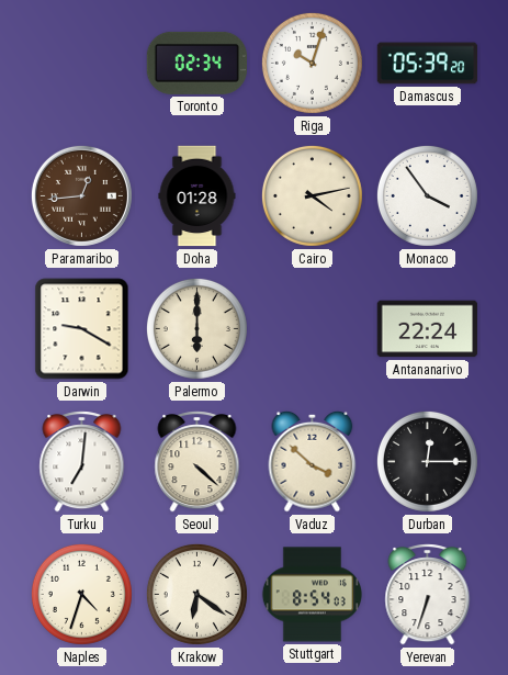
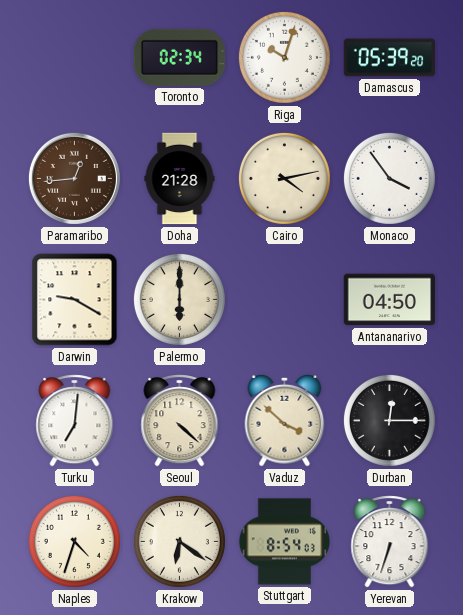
Doha: 01:28 -> 21:28
Antananarivo: 22:24 -> 04:50
